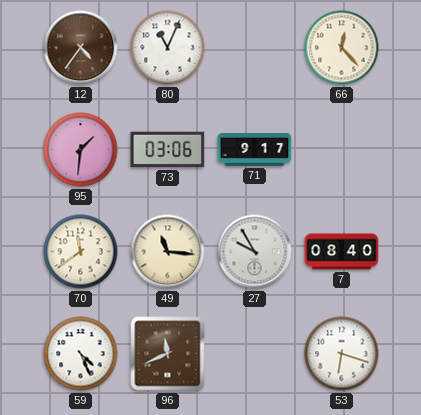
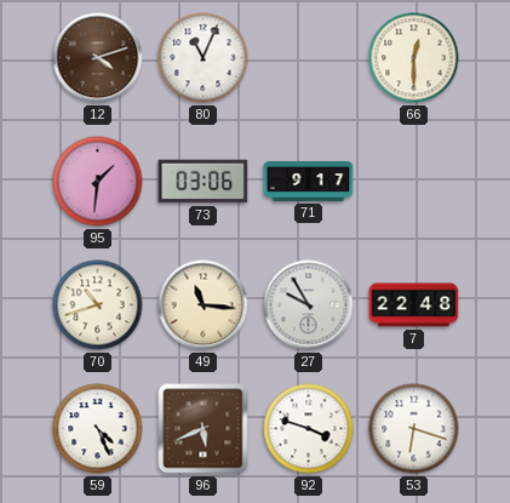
12: 4:36 -> 4:12
66: 12:23 -> 12:30
70: 11:39 -> 10:42
7: 08:40 -> 22:48
96: 11:41 -> 5:41
92: none -> 3:48
